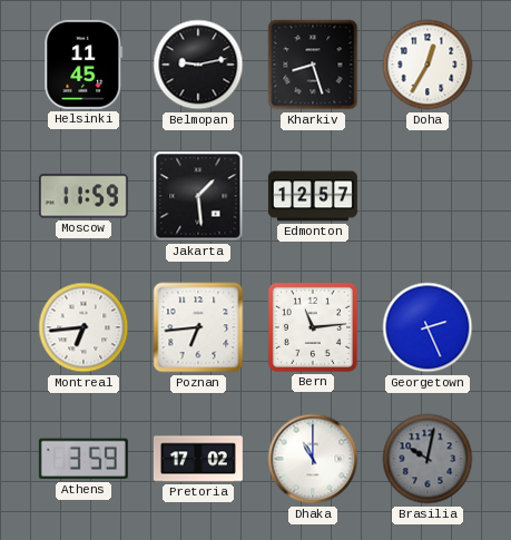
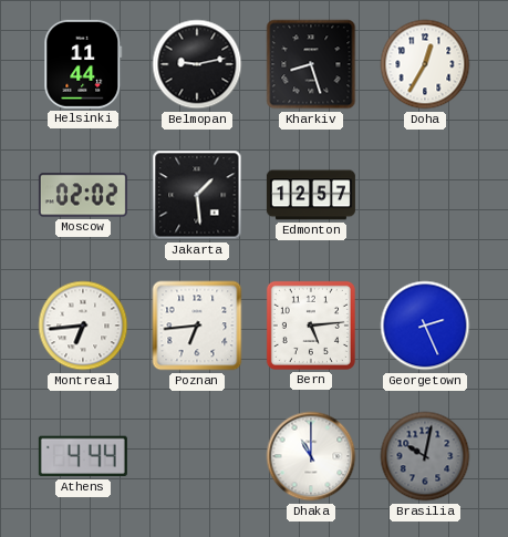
Helsinki: 11:45 -> 11:44
Moscow: 11:59 -> 02:02
Bern: 11:14 -> 5:14
Athens: 3:59 -> 4:44
Pretoria: 17:02 -> none
